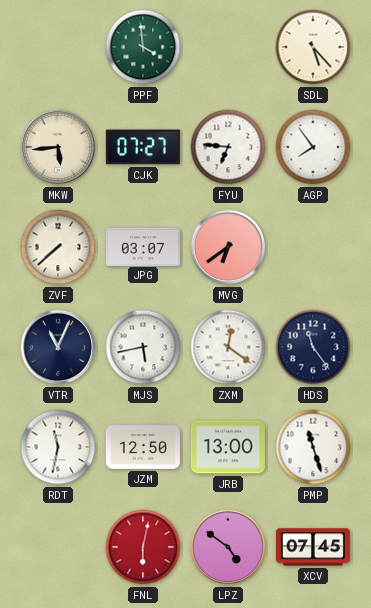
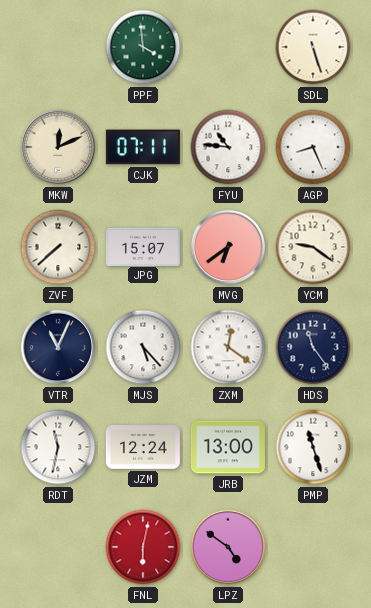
SDL: 5:23 -> 5:27
MKW: 5:44 -> 12:11
CJK: 07:27 -> 07:11
FYU: 6:46 -> 10:46
AGP: 7:54 -> 8:26
JPG: 03:07 -> 15:07
YCM: none -> 9:21
MJS: 5:43 -> 5:23
JZM: 12:50 -> 12:24
XCV: 07:45 -> none
